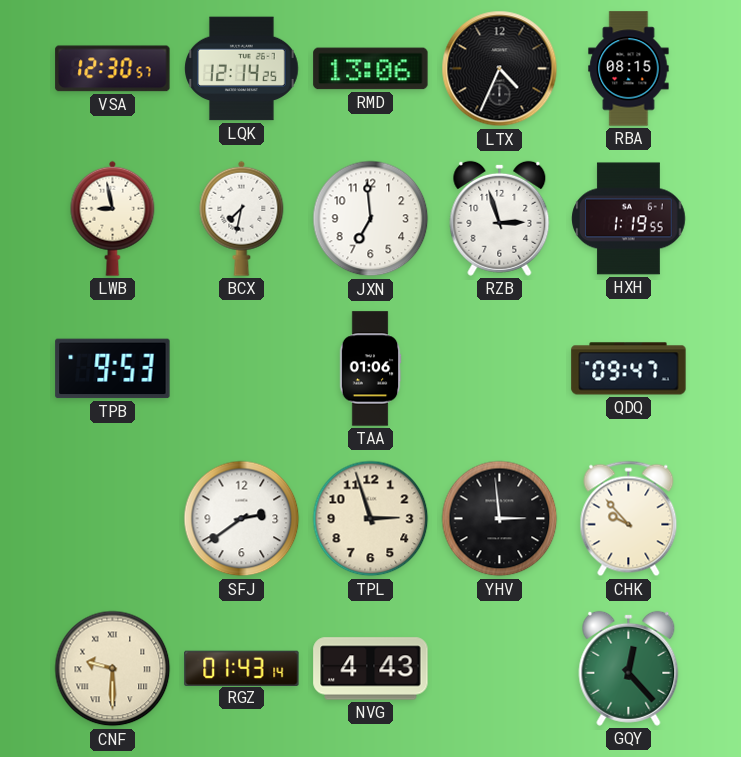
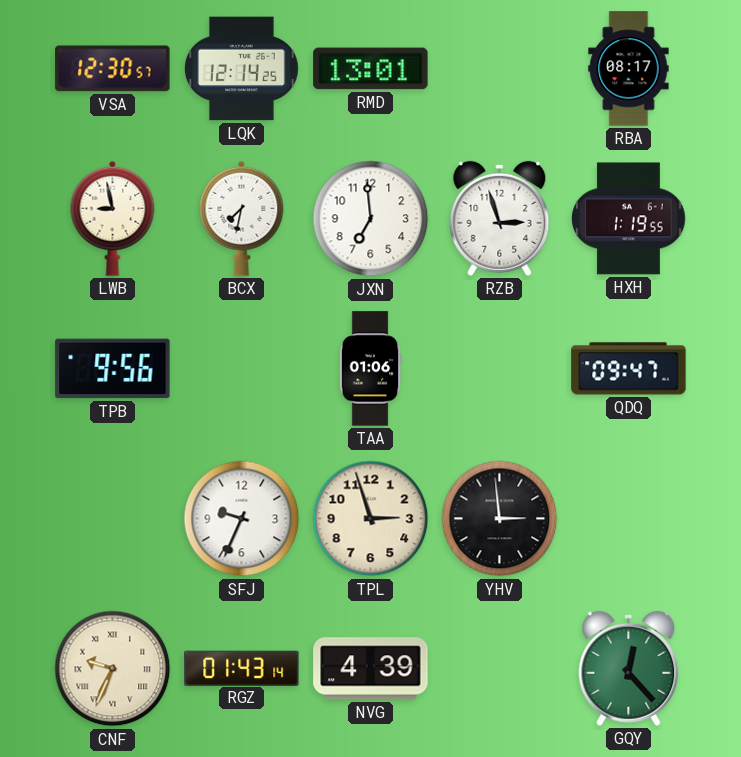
RMD: 13:06 -> 13:01
LTX: 4:34 -> none
RBA: 08:15 -> 08:17
TPB: 9:53 -> 9:56
SFJ: 2:39 -> 9:34
CHK: 9:53 -> none
CNF: 9:30 -> 9:34
NVG: 4:43 -> 4:39
